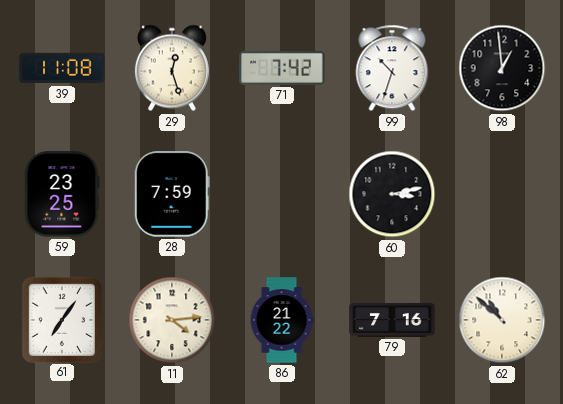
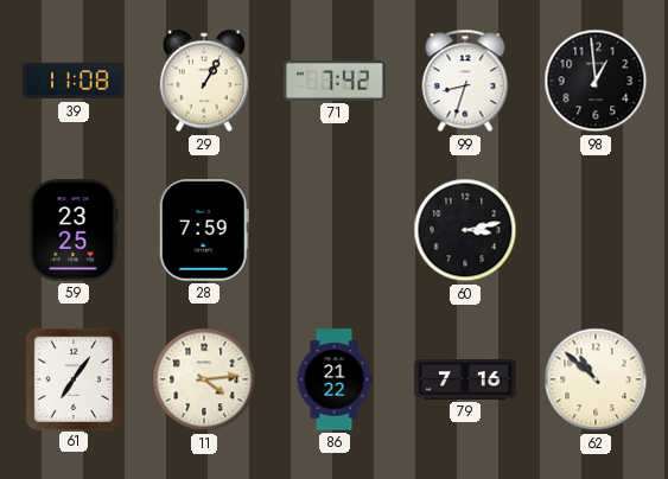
29: 12:27 -> 1:05
99: 10:33 -> 8:33
